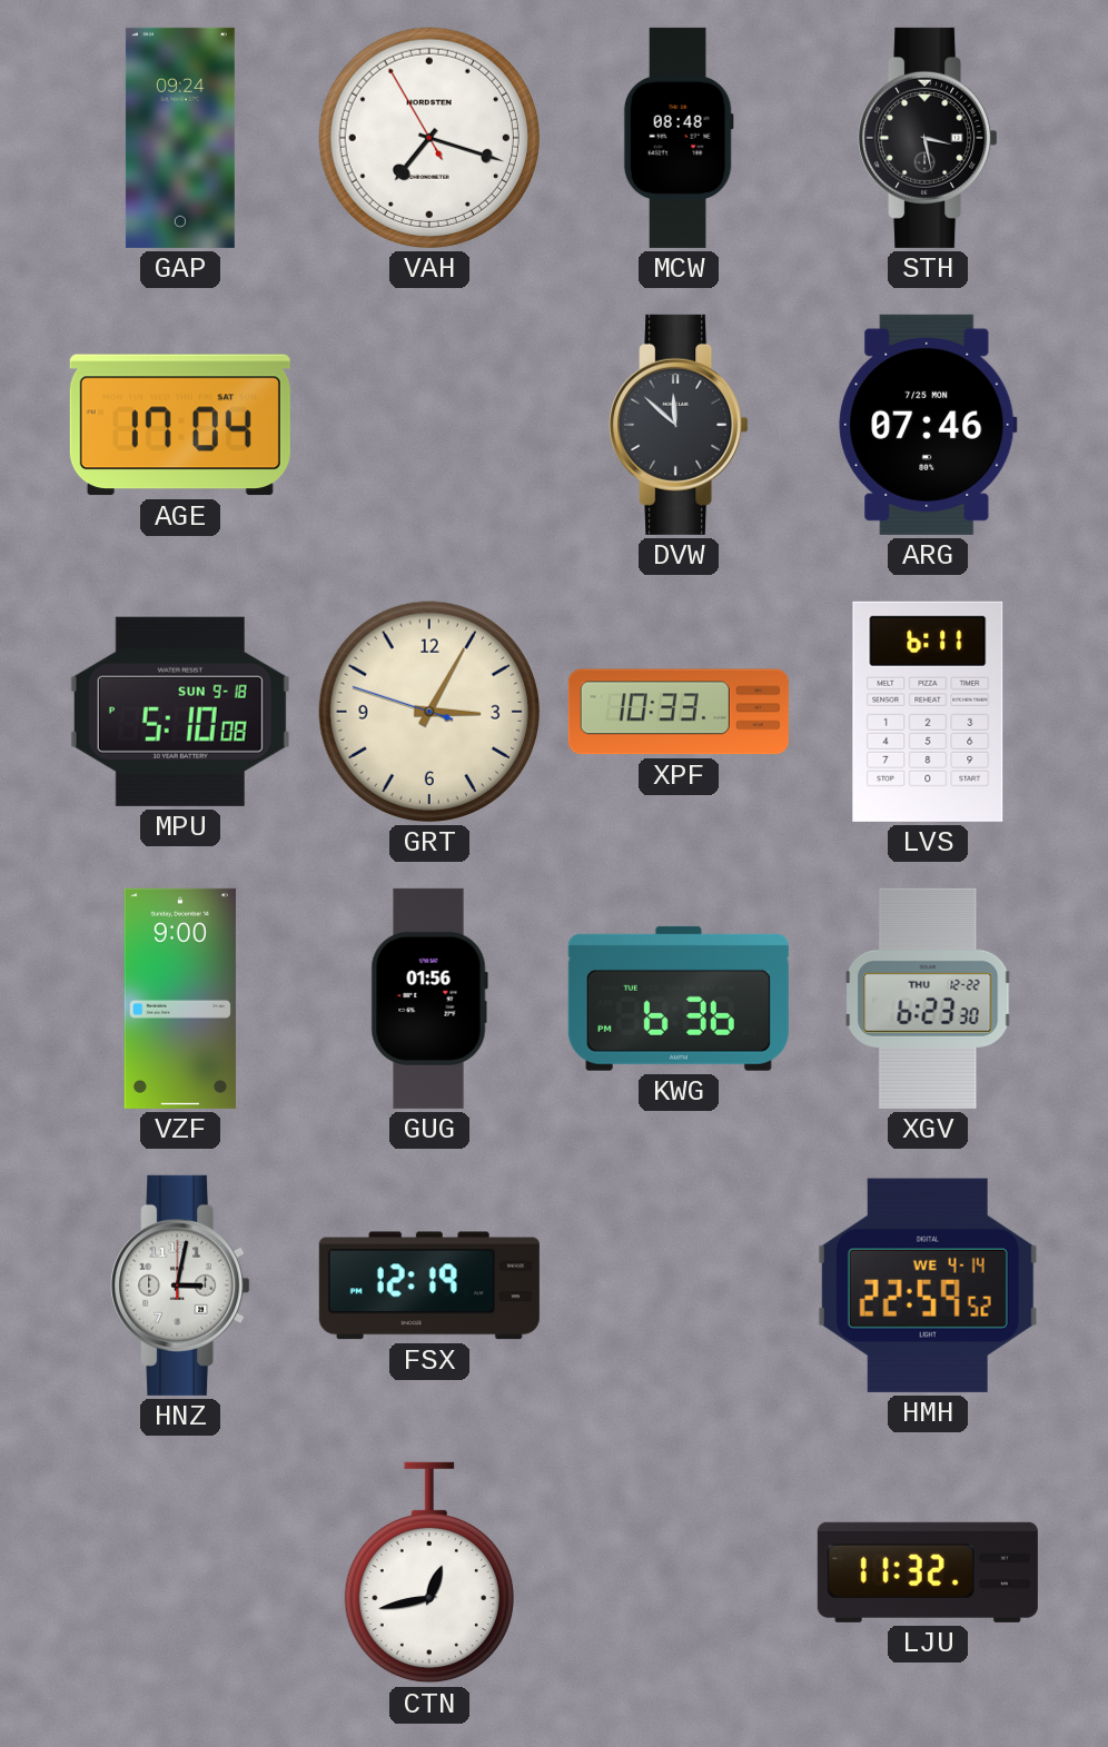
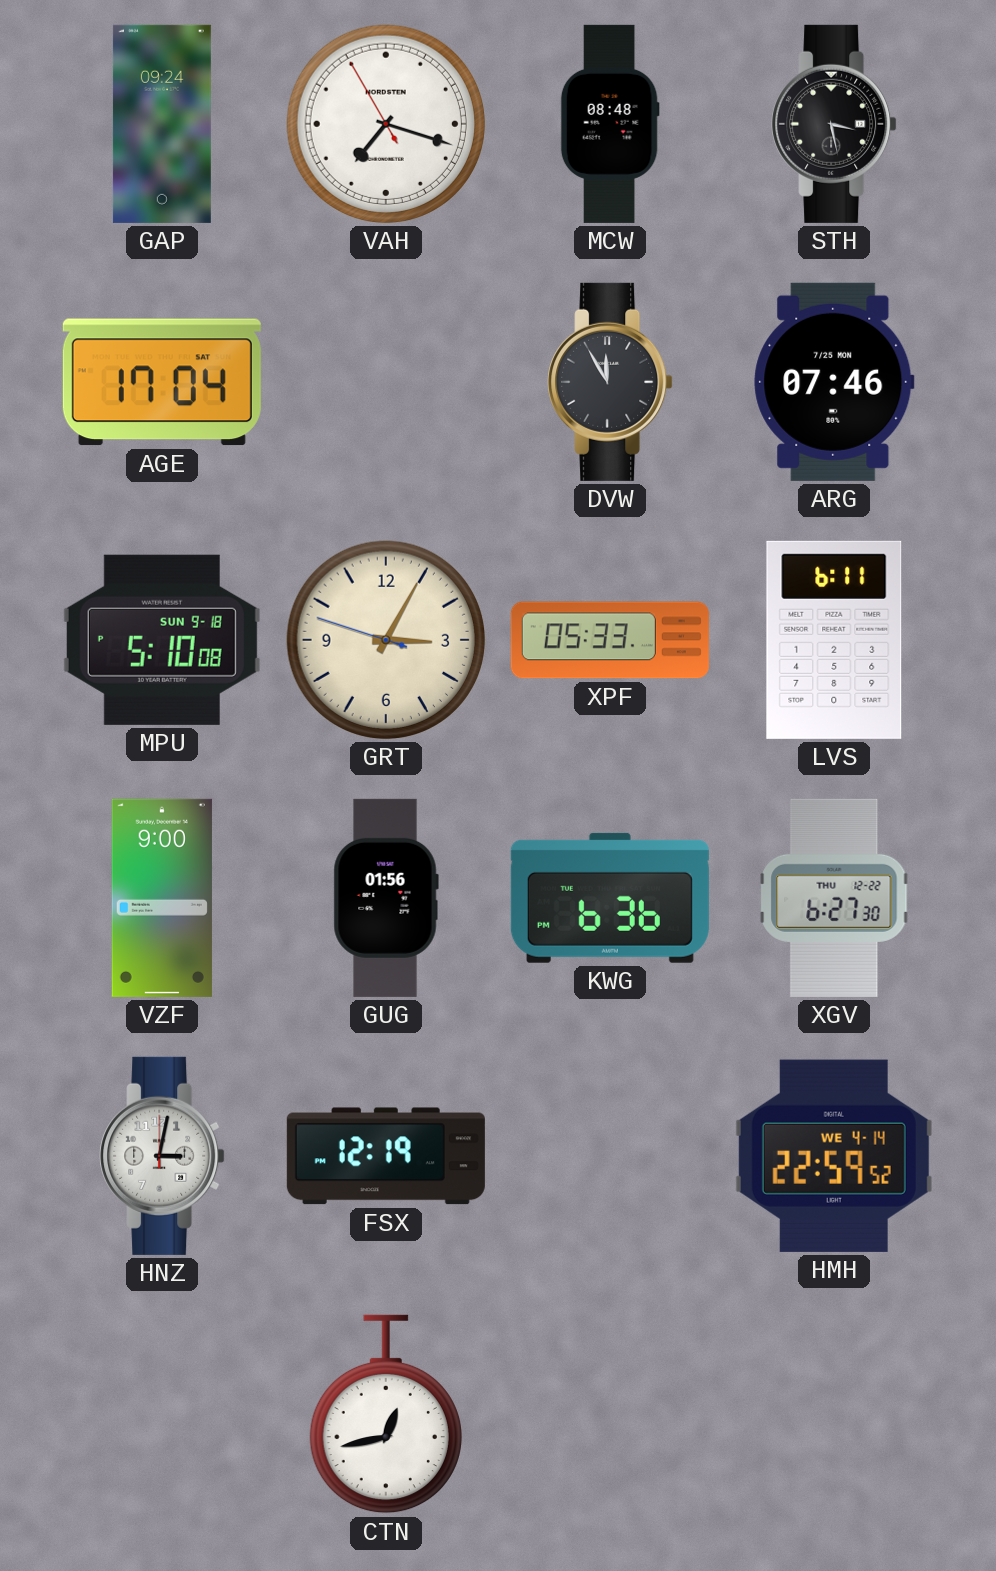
DVW: 11:52 -> 11:55
XPF: 10:33 -> 05:33
XGV: 6:23 -> 6:27
LJU: 11:32 -> none
